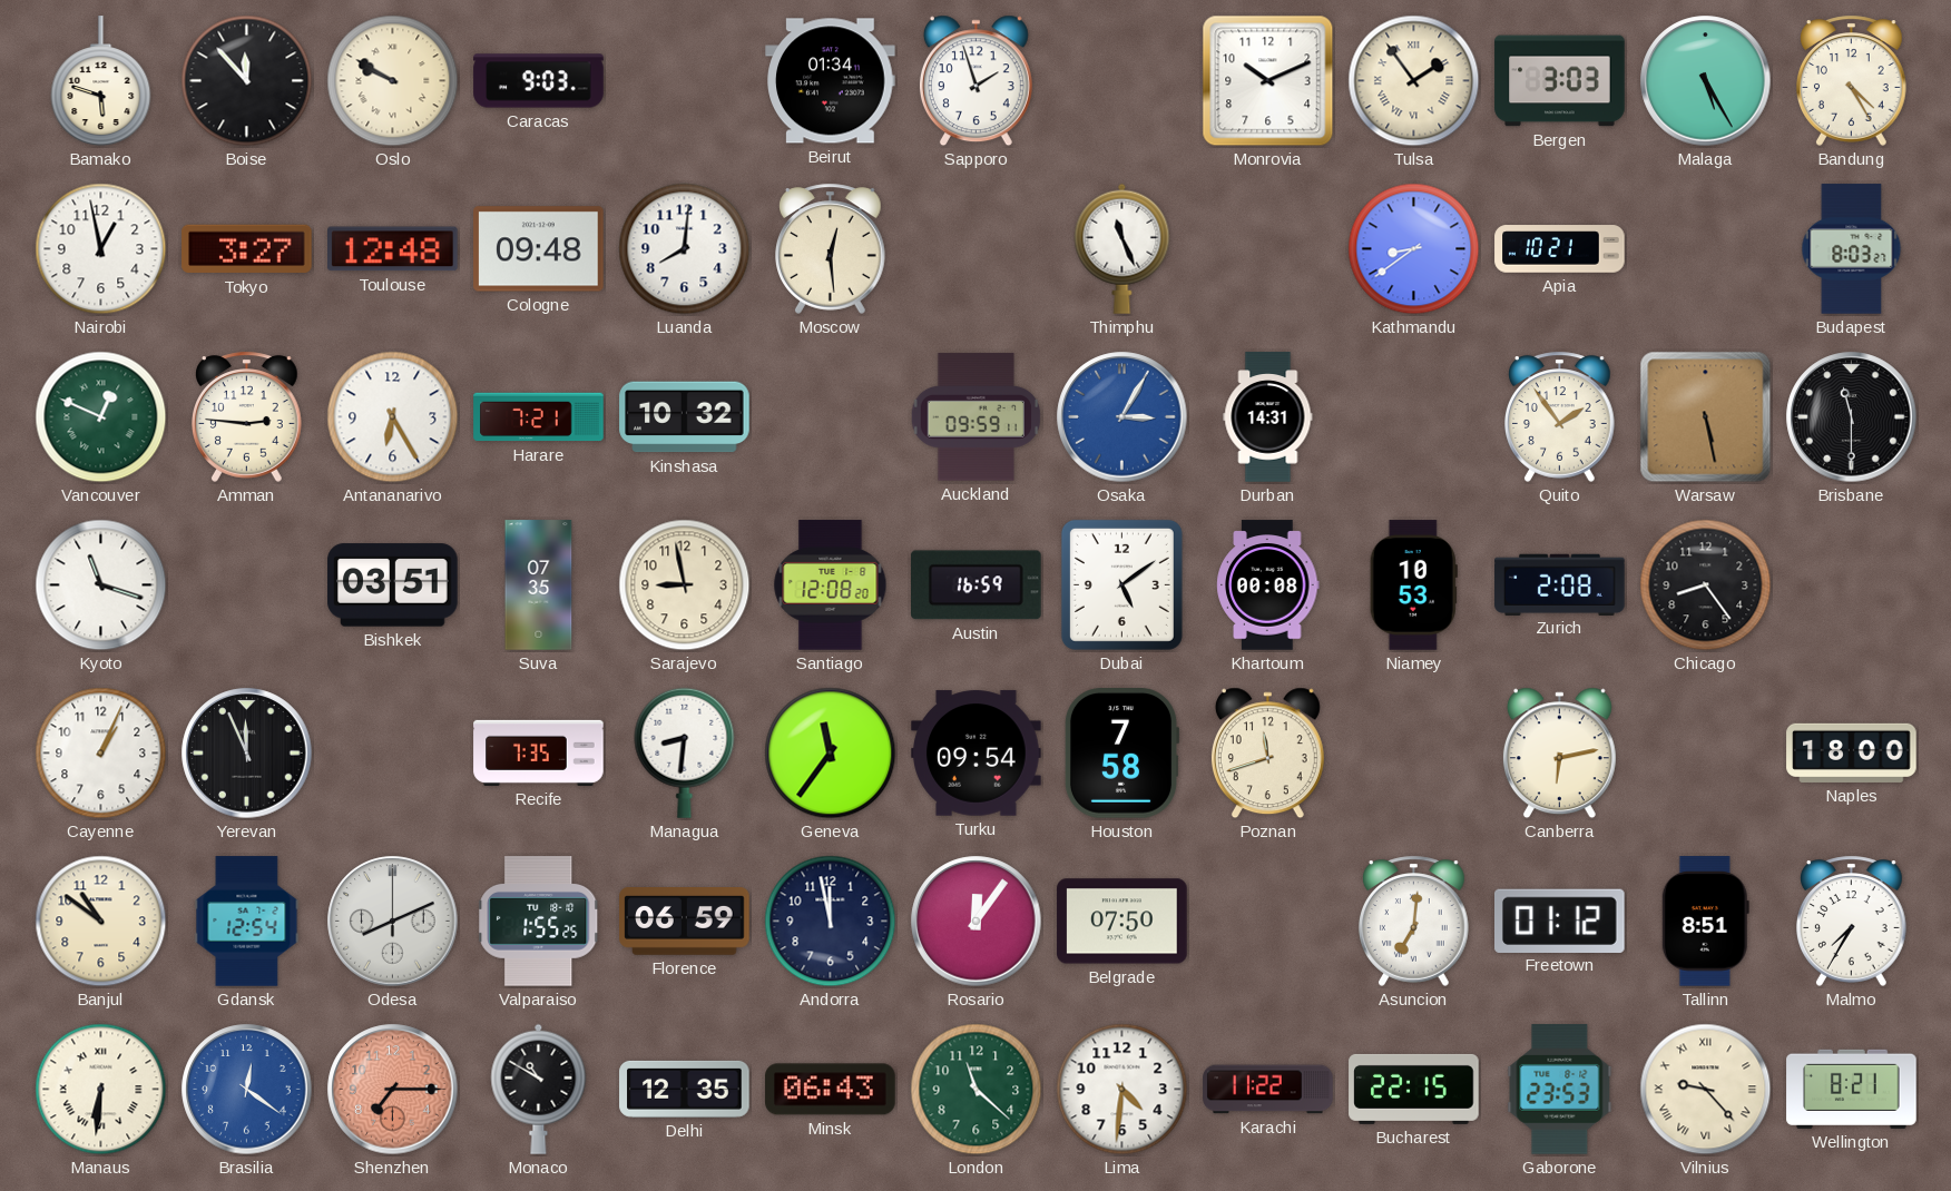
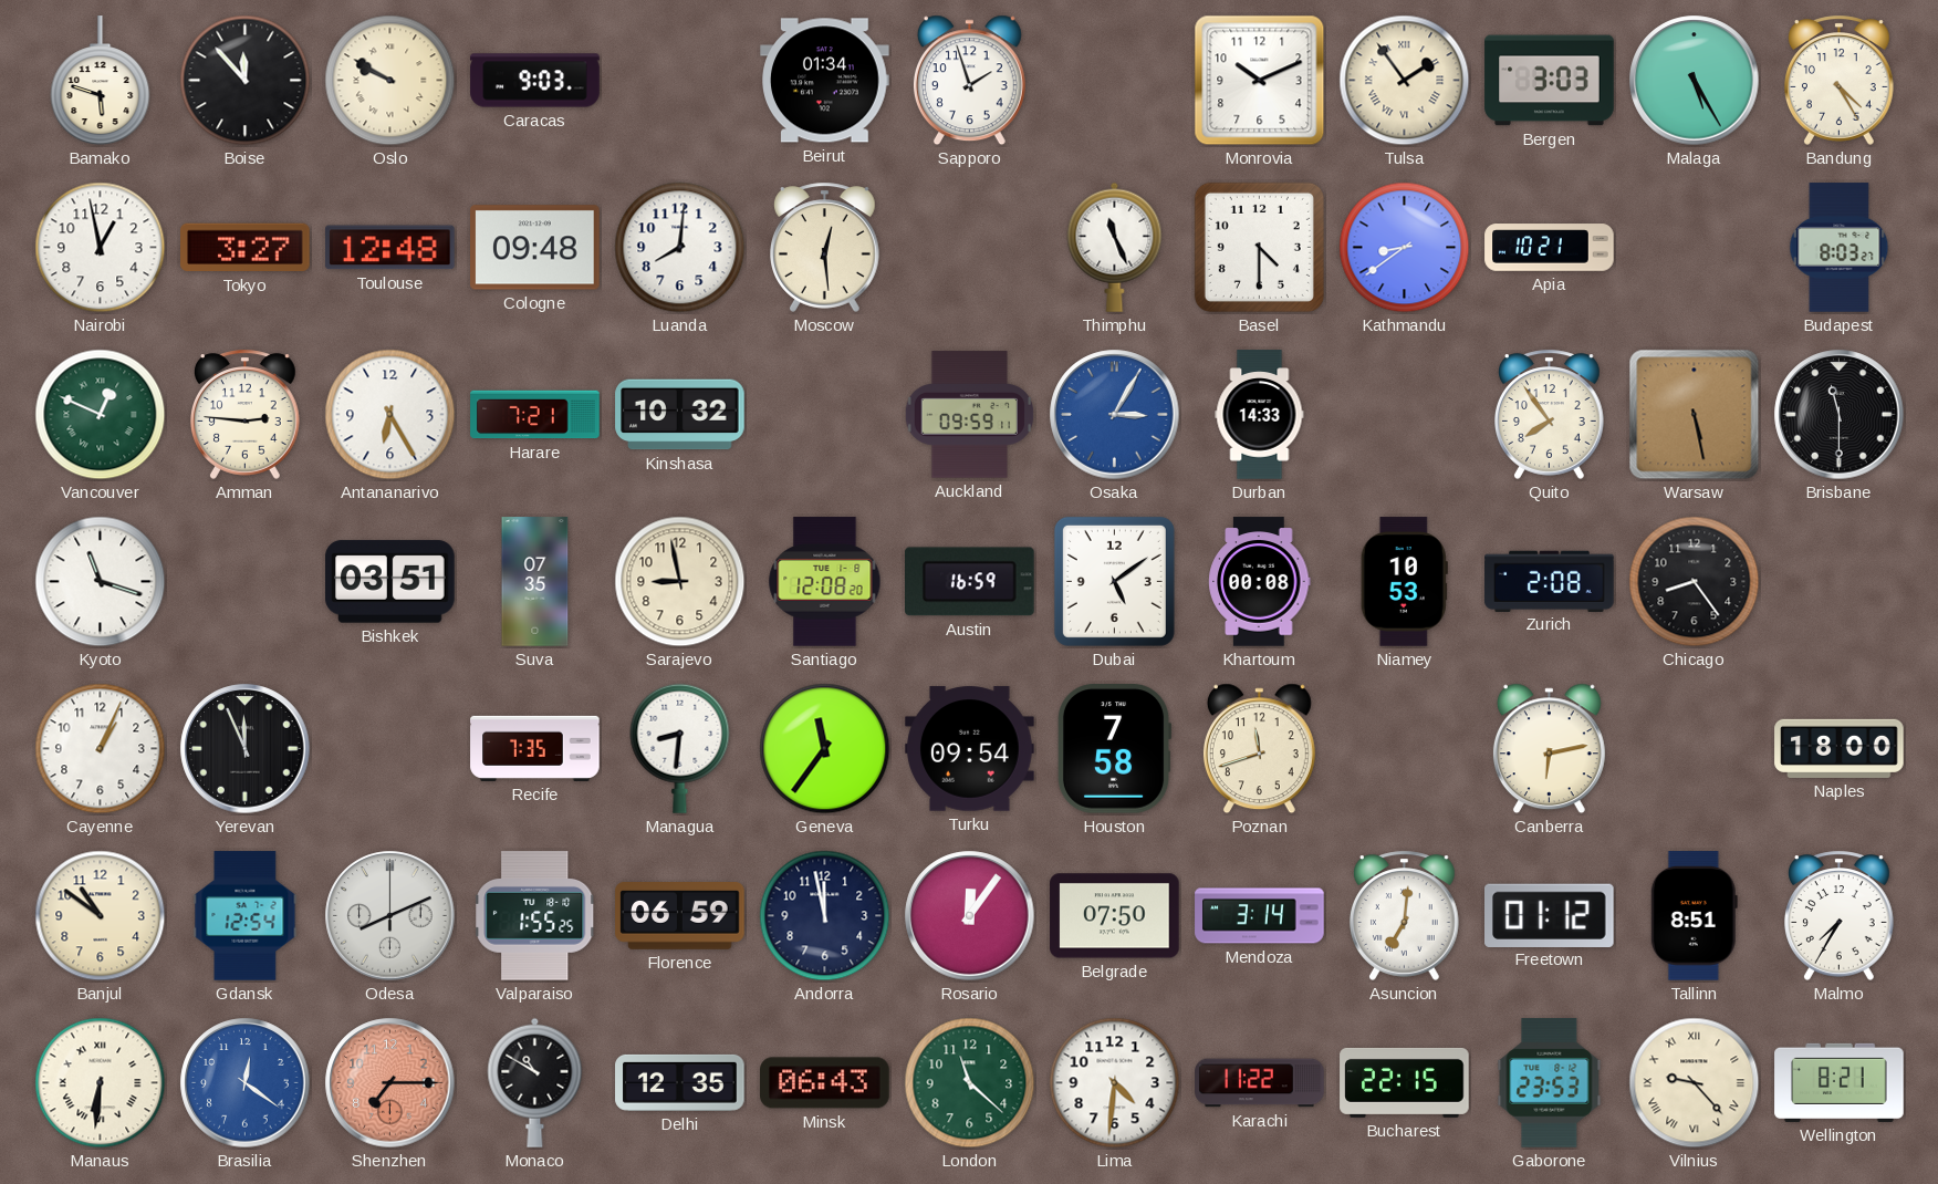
Basel: none -> 4:30
Durban: 14:31 -> 14:33
Quito: 1:54 -> 7:54
Mendoza: none -> 3:14
